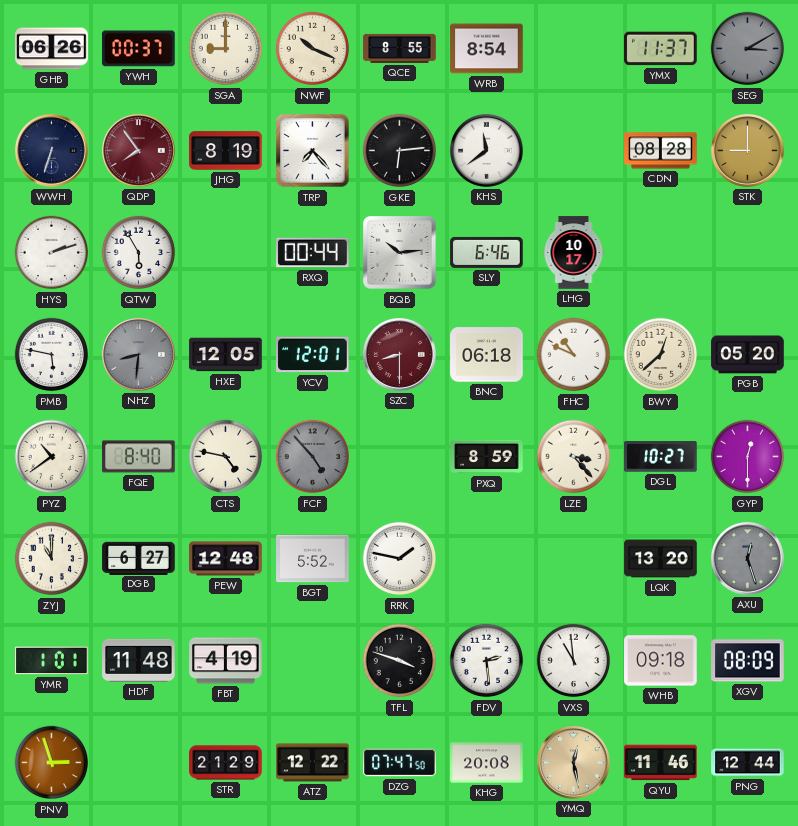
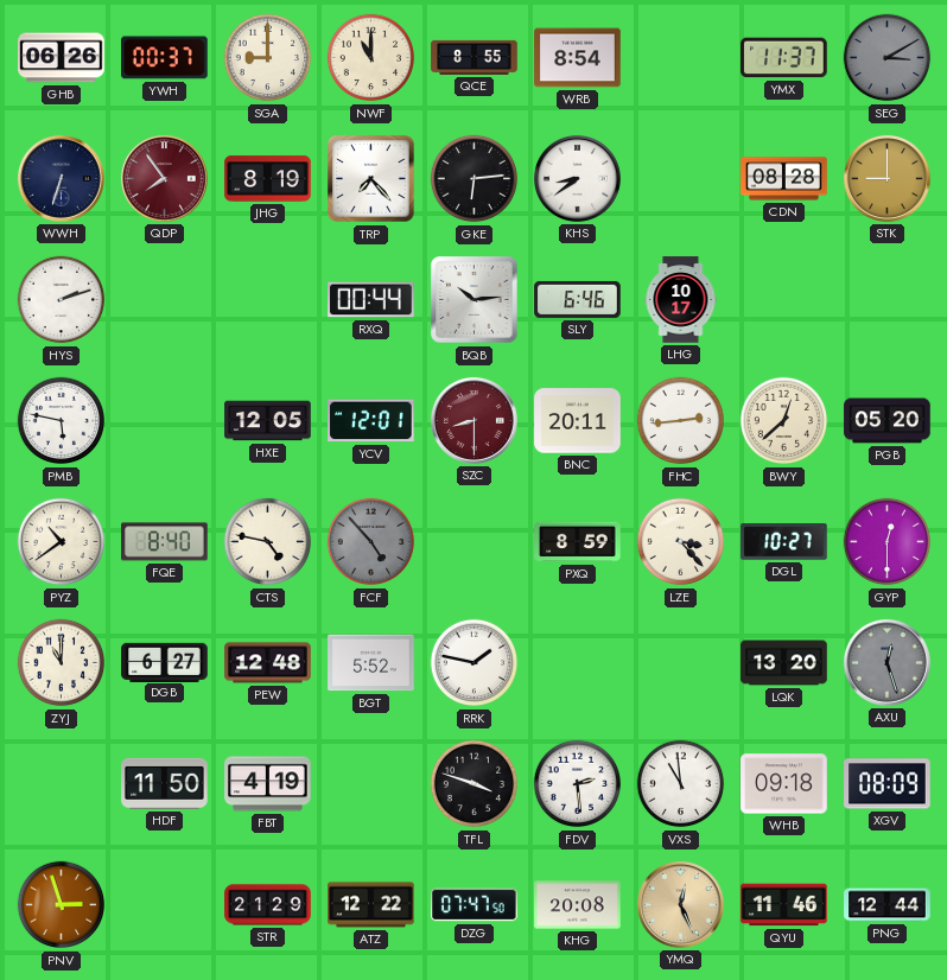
NWF: 10:19 -> 11:00
KHS: 11:39 -> 8:39
QTW: 5:55 -> none
NHZ: 8:31 -> none
BNC: 06:18 -> 20:11
FHC: 10:49 -> 2:44
YMR: 1:01 -> none
HDF: 11:48 -> 11:50
YMQ: 12:28 -> 12:26
